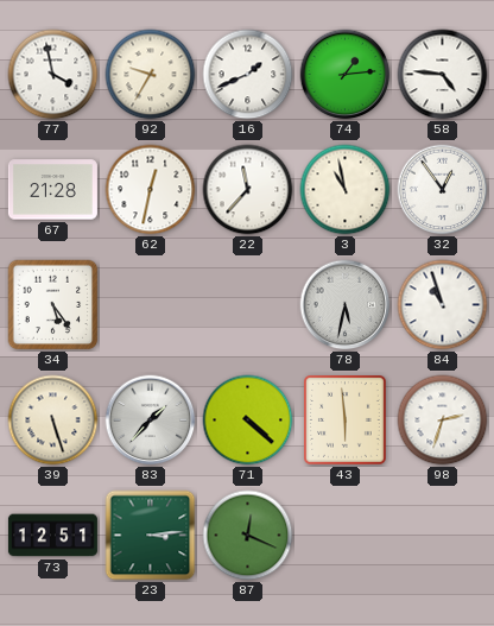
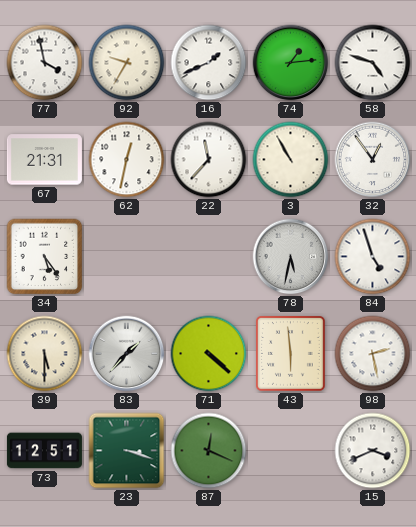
58: 4:46 -> 4:48
67: 21:28 -> 21:31
3: 10:58 -> 10:55
84: 10:57 -> 4:57
39: 5:27 -> 5:30
98: 2:33 -> 2:28
23: 3:14 -> 3:18
15: none -> 3:41
